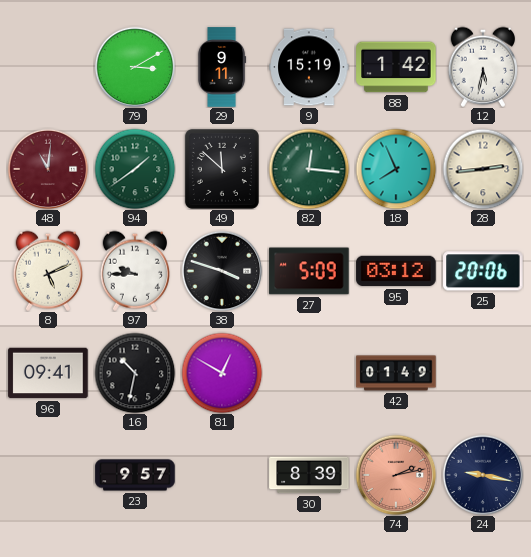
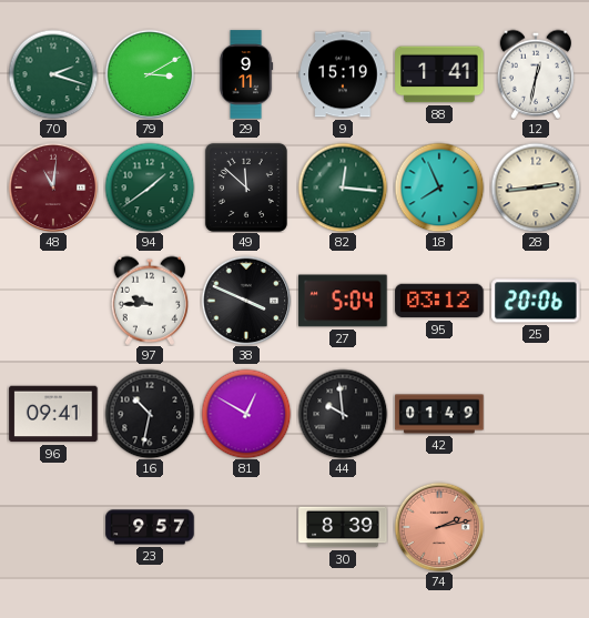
70: none -> 2:18
88: 1:42 -> 1:41
12: 5:32 -> 12:32
8: 5:11 -> none
38: 3:48 -> 3:49
27: 5:09 -> 5:04
44: none -> 9:59
24: 9:17 -> none
